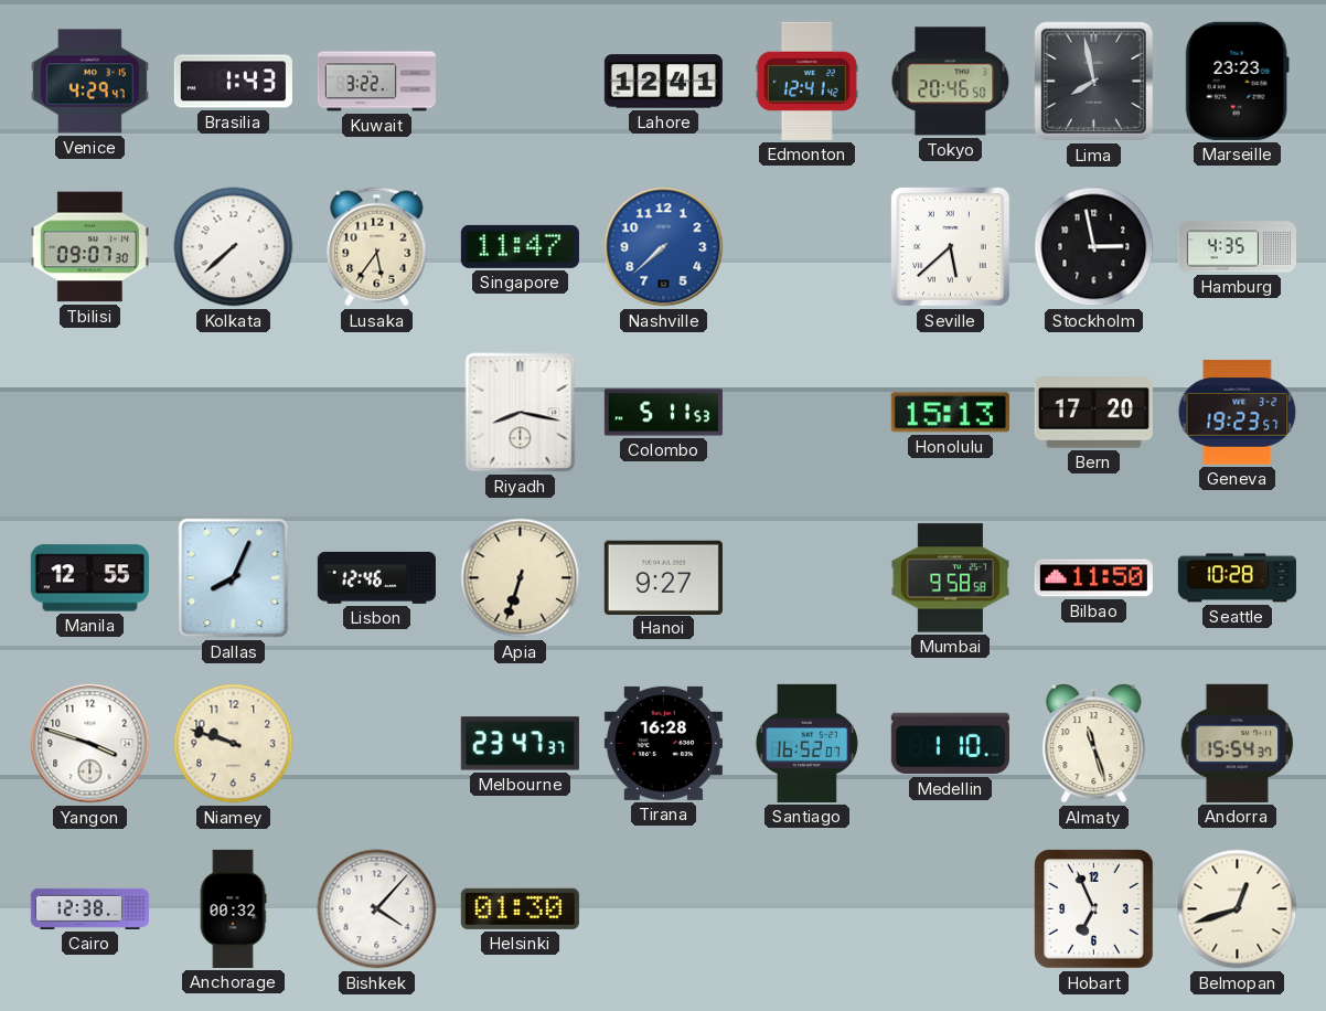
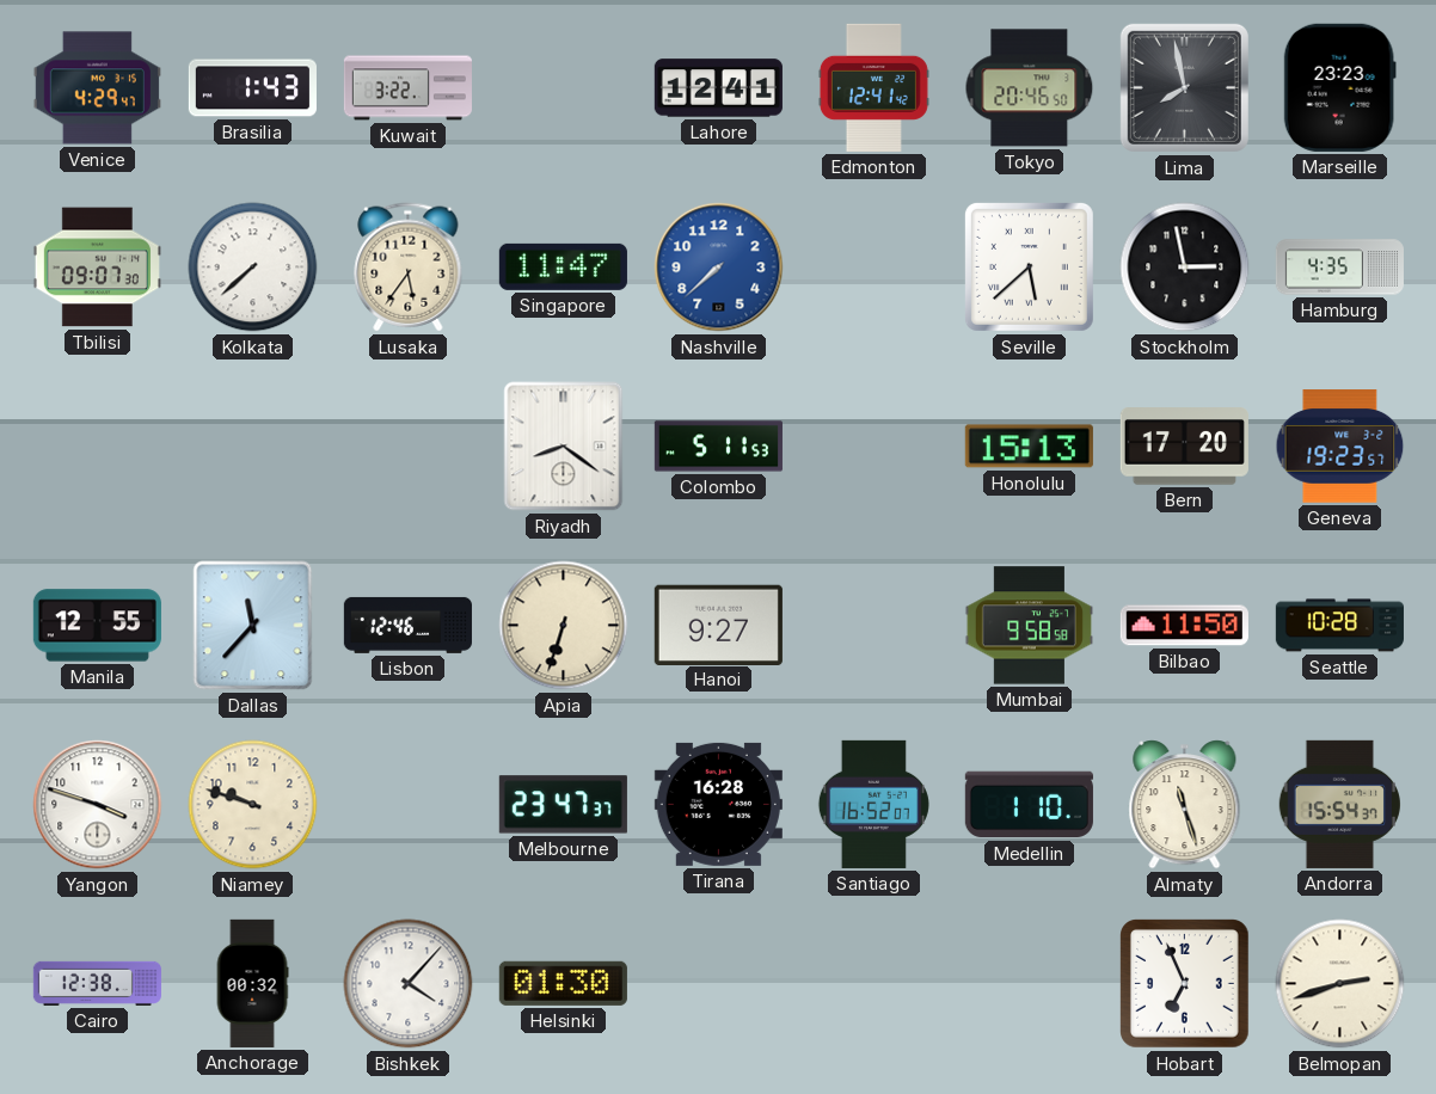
Riyadh: 8:17 -> 8:21
Dallas: 8:04 -> 11:37
Belmopan: 12:42 -> 2:42
